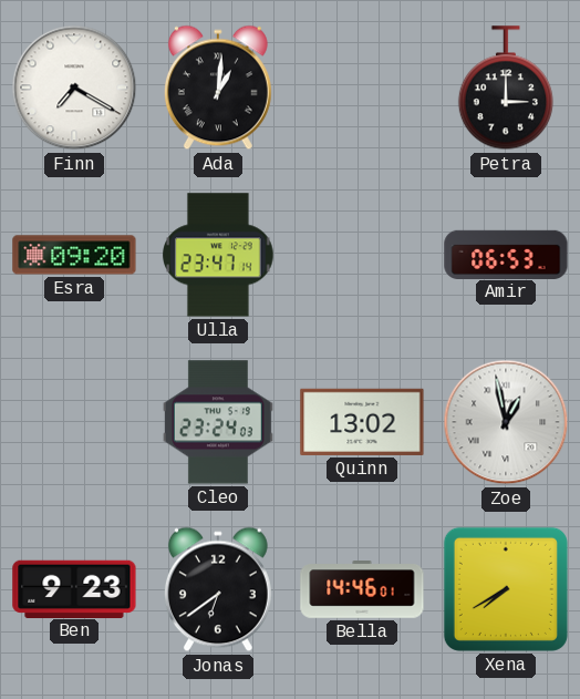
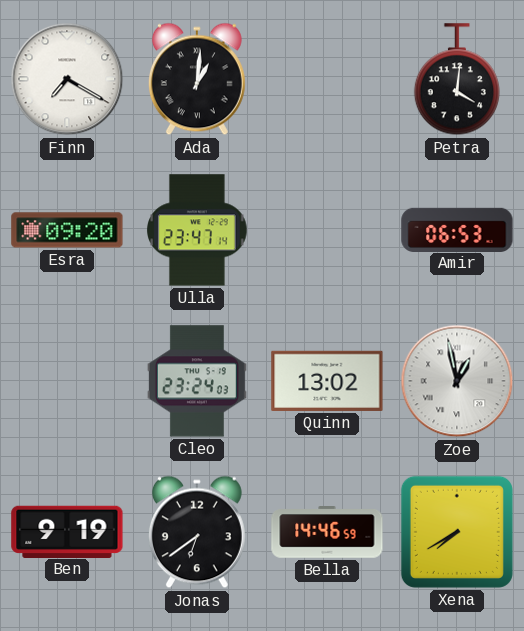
Petra: 3:00 -> 4:01
Ben: 9:23 -> 9:19
Bella: 14:46:01 -> 14:46:59
